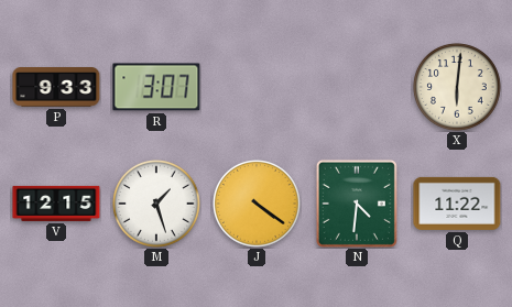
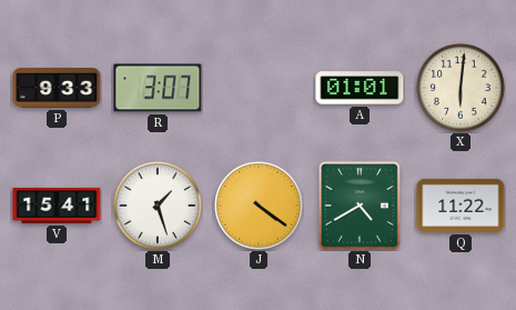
A: none -> 01:01
V: 12:15 -> 15:41
N: 4:31 -> 4:40
